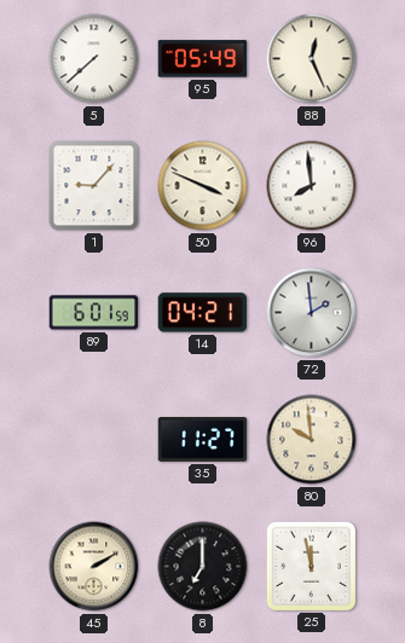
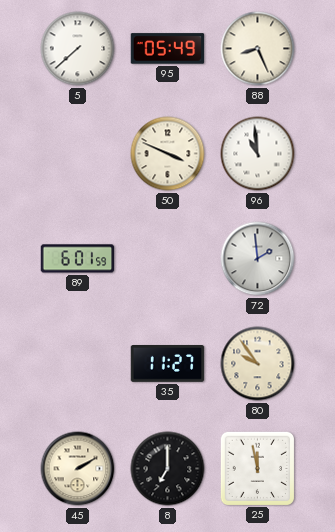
88: 12:26 -> 8:26
1: 9:07 -> none
96: 7:59 -> 10:59
14: 04:21 -> none
80: 9:59 -> 9:54
